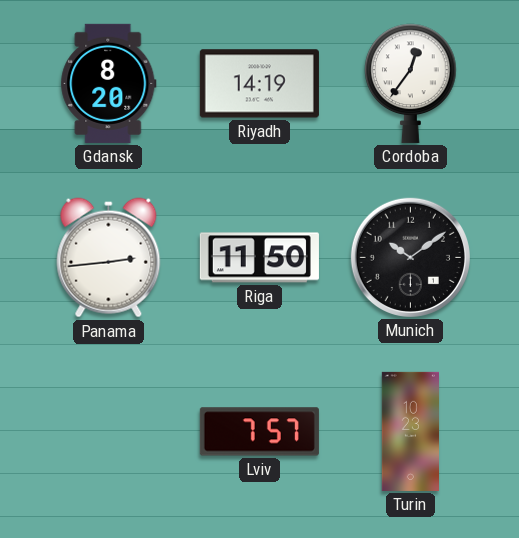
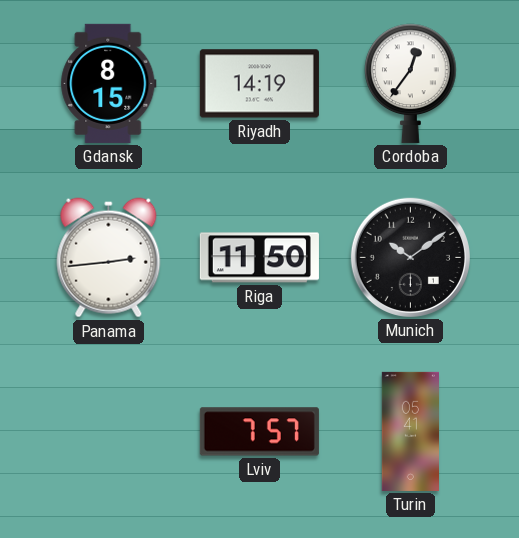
Gdansk: 8:20 -> 8:15
Turin: 10:23 -> 05:41
